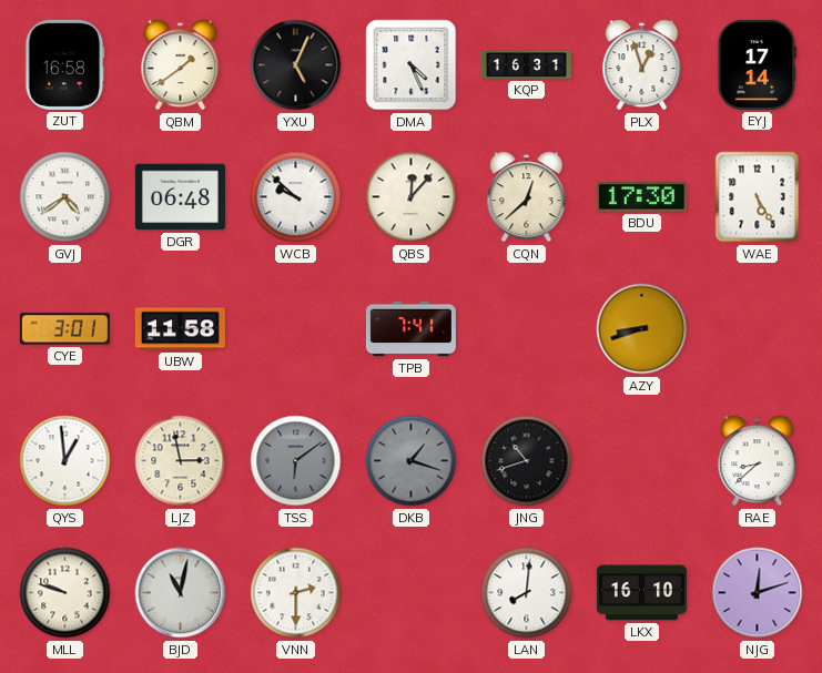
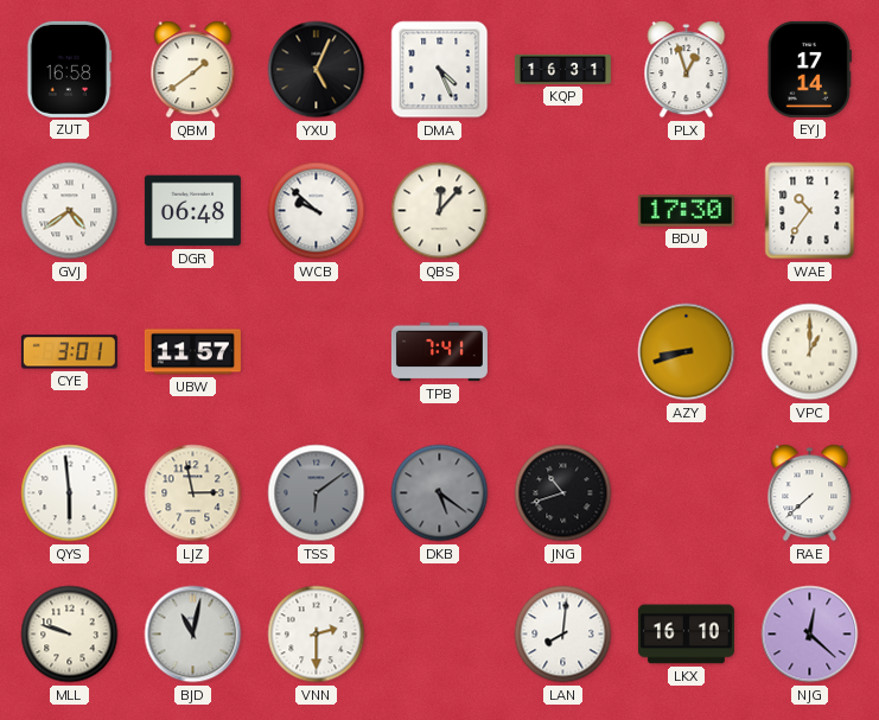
CQN: 12:38 -> none
WAE: 5:25 -> 10:36
UBW: 11:58 -> 11:57
VPC: none -> 1:00
QYS: 12:59 -> 5:59
DKB: 1:18 -> 5:21
RAE: 8:38 -> 7:38
NJG: 12:12 -> 12:22
